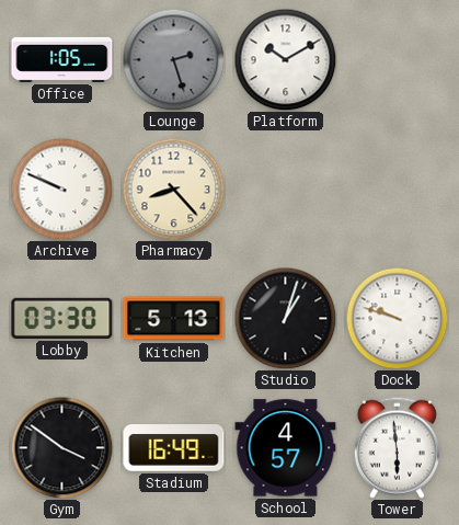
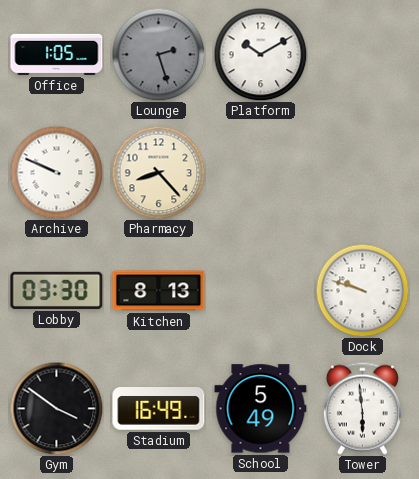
Kitchen: 5:13 -> 8:13
Studio: 1:03 -> none
School: 4:57 -> 5:49
